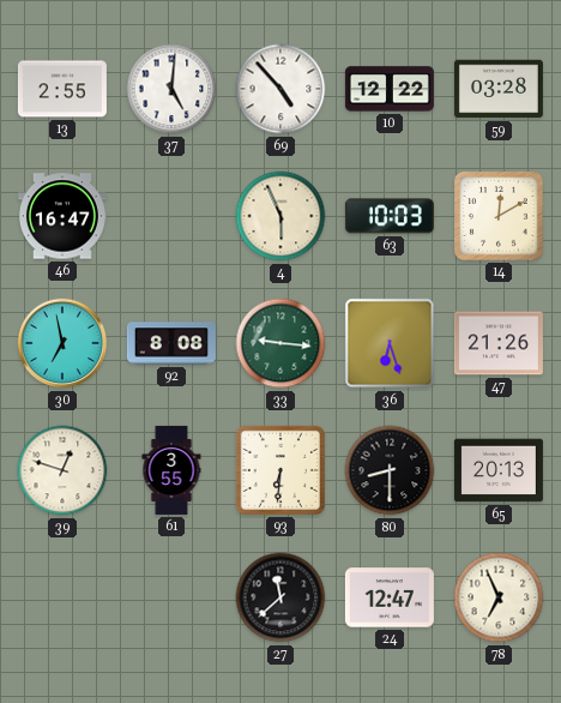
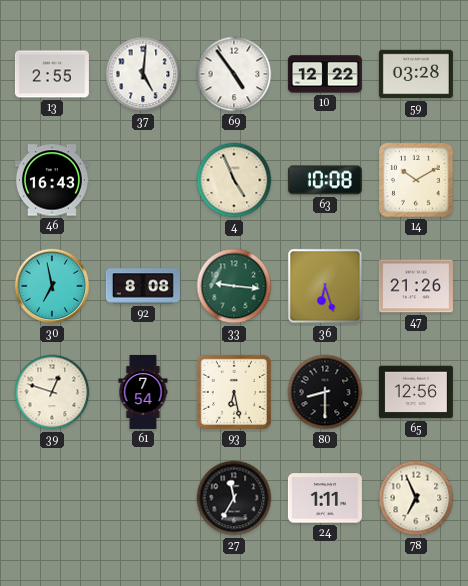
69: 4:53 -> 4:54
46: 16:47 -> 16:43
4: 5:56 -> 4:56
63: 10:03 -> 10:08
14: 12:10 -> 10:10
61: 3:55 -> 7:54
93: 6:31 -> 6:28
65: 20:13 -> 12:56
27: 11:38 -> 11:35
24: 12:47 -> 1:11
